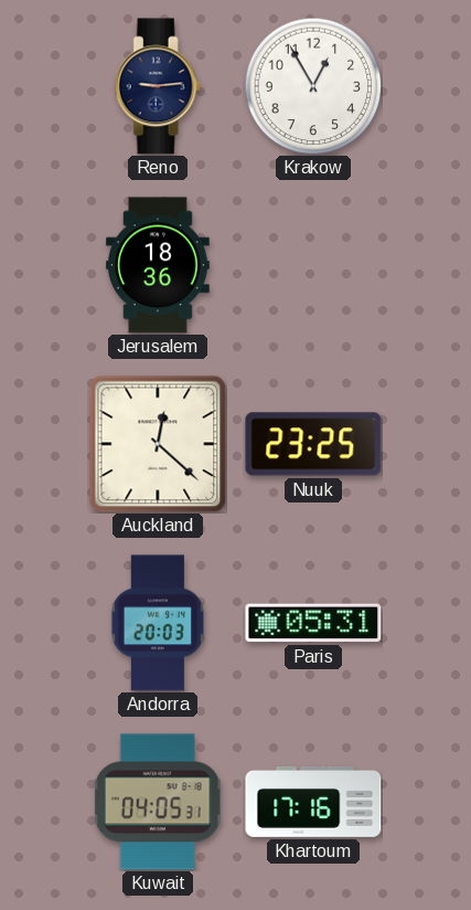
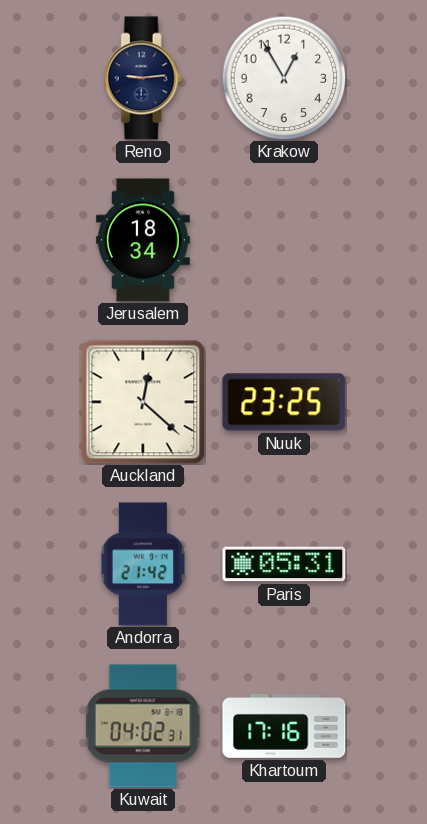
Jerusalem: 18:36 -> 18:34
Andorra: 20:03 -> 21:42
Kuwait: 04:05 -> 04:02
